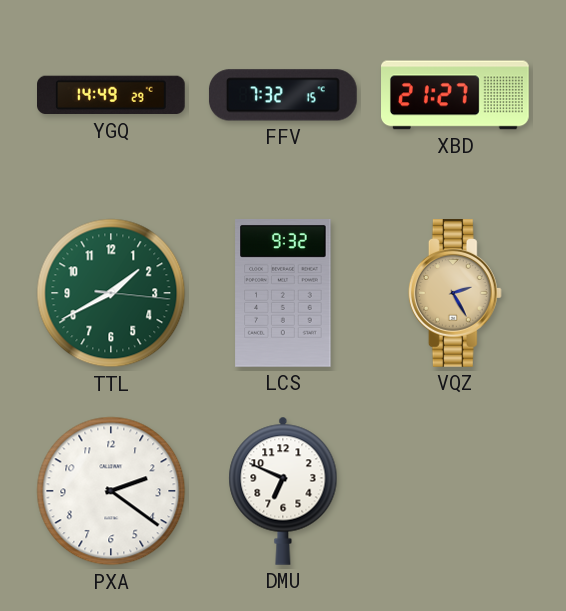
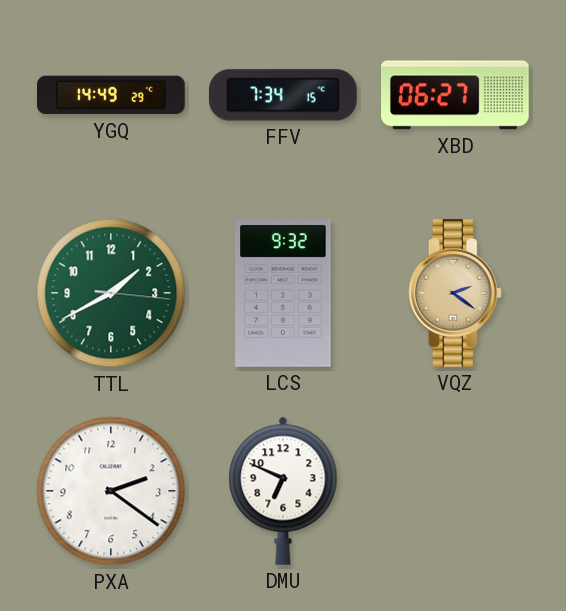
FFV: 7:32 -> 7:34
XBD: 21:27 -> 06:27
VQZ: 2:25 -> 2:21
